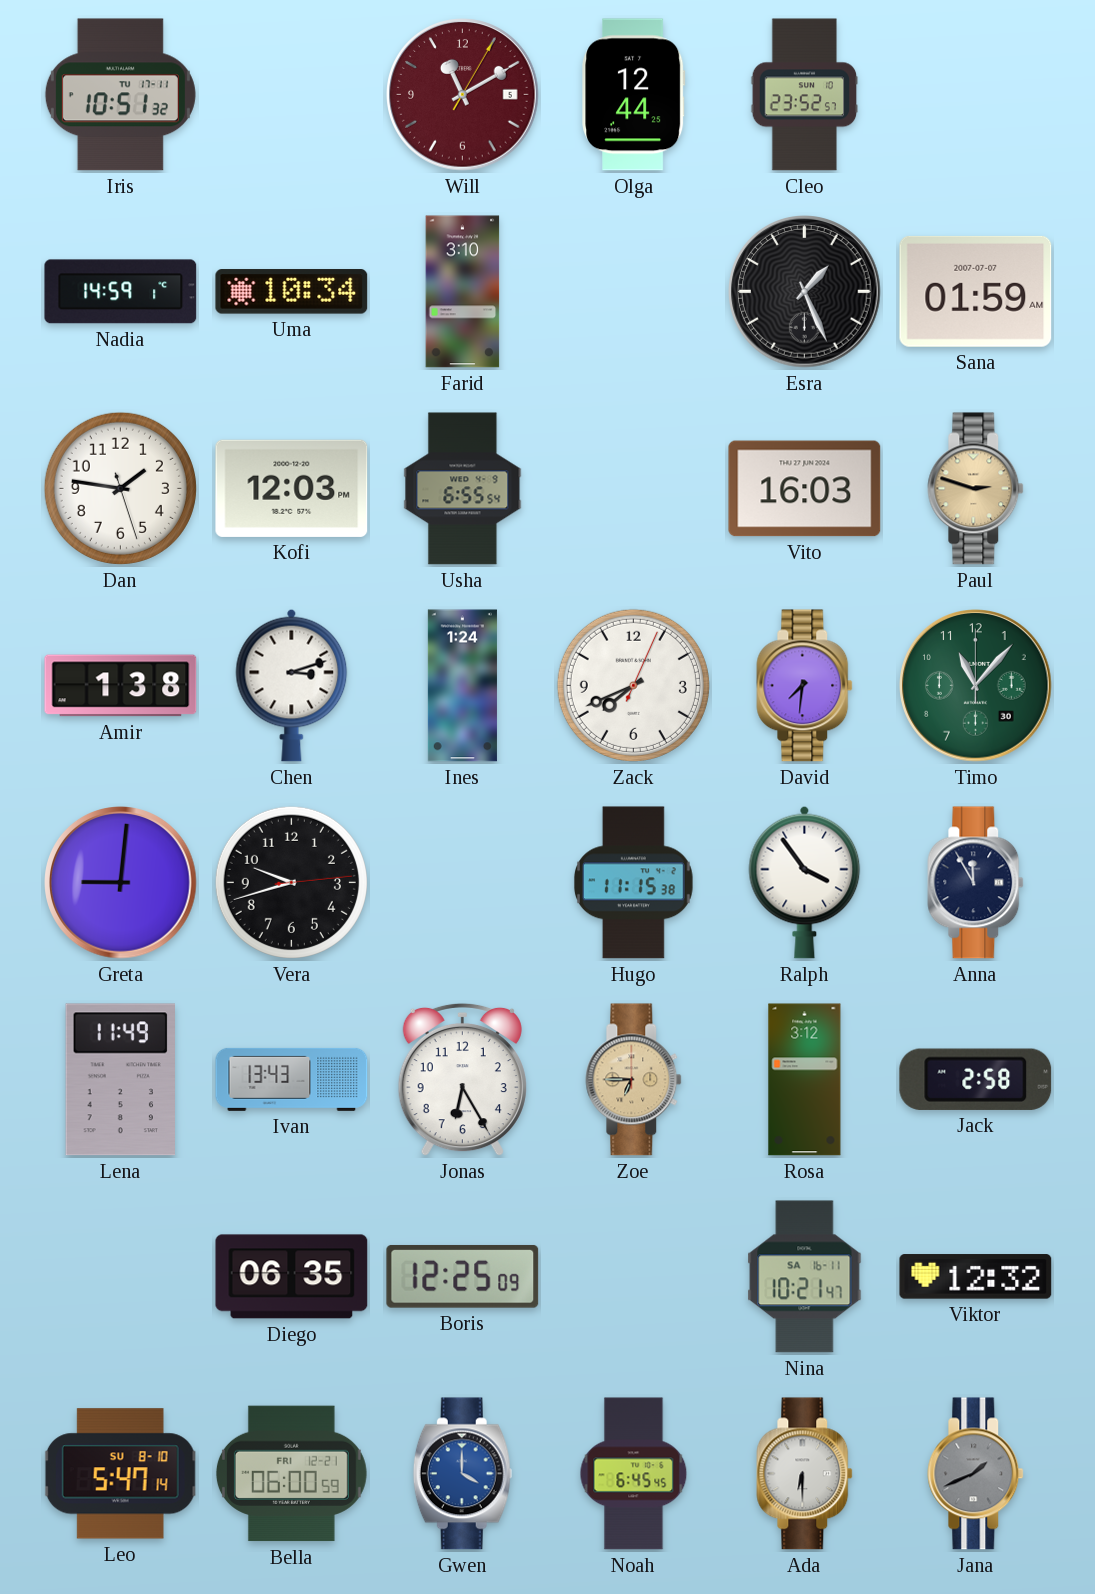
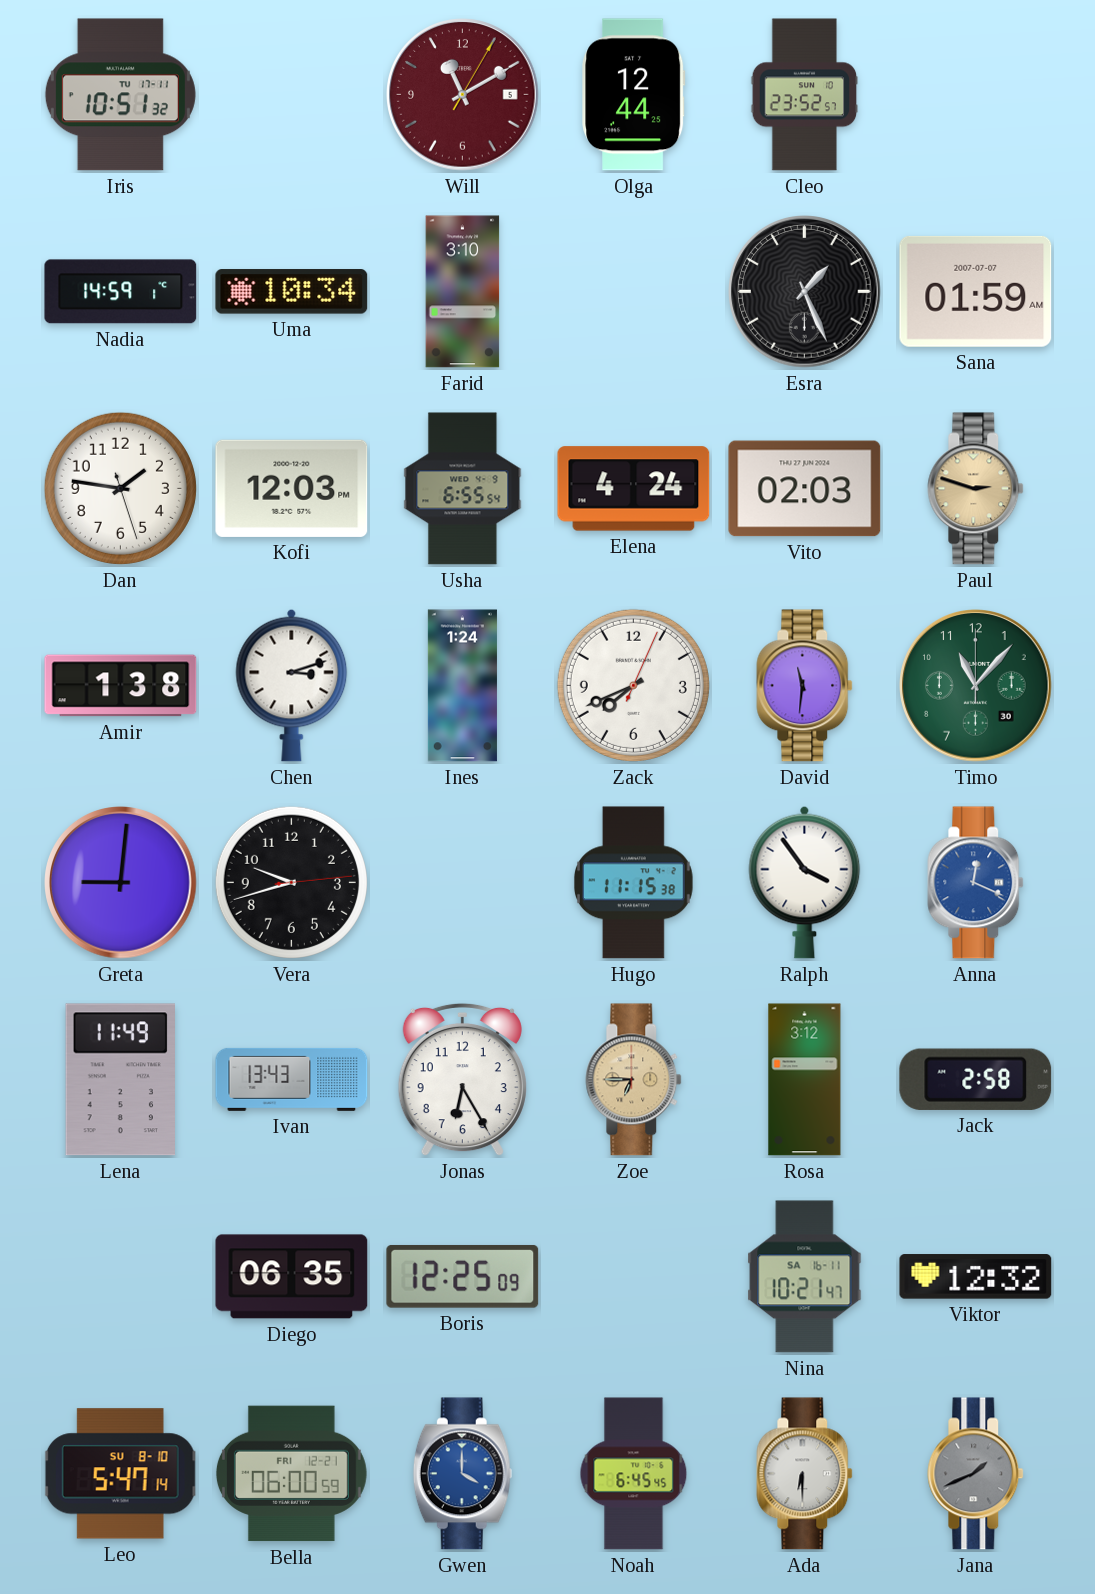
Elena: none -> 4:24
Vito: 16:03 -> 02:03
David: 7:31 -> 11:31
Anna: 11:55 -> 12:19
Anna dial: navy -> blue
